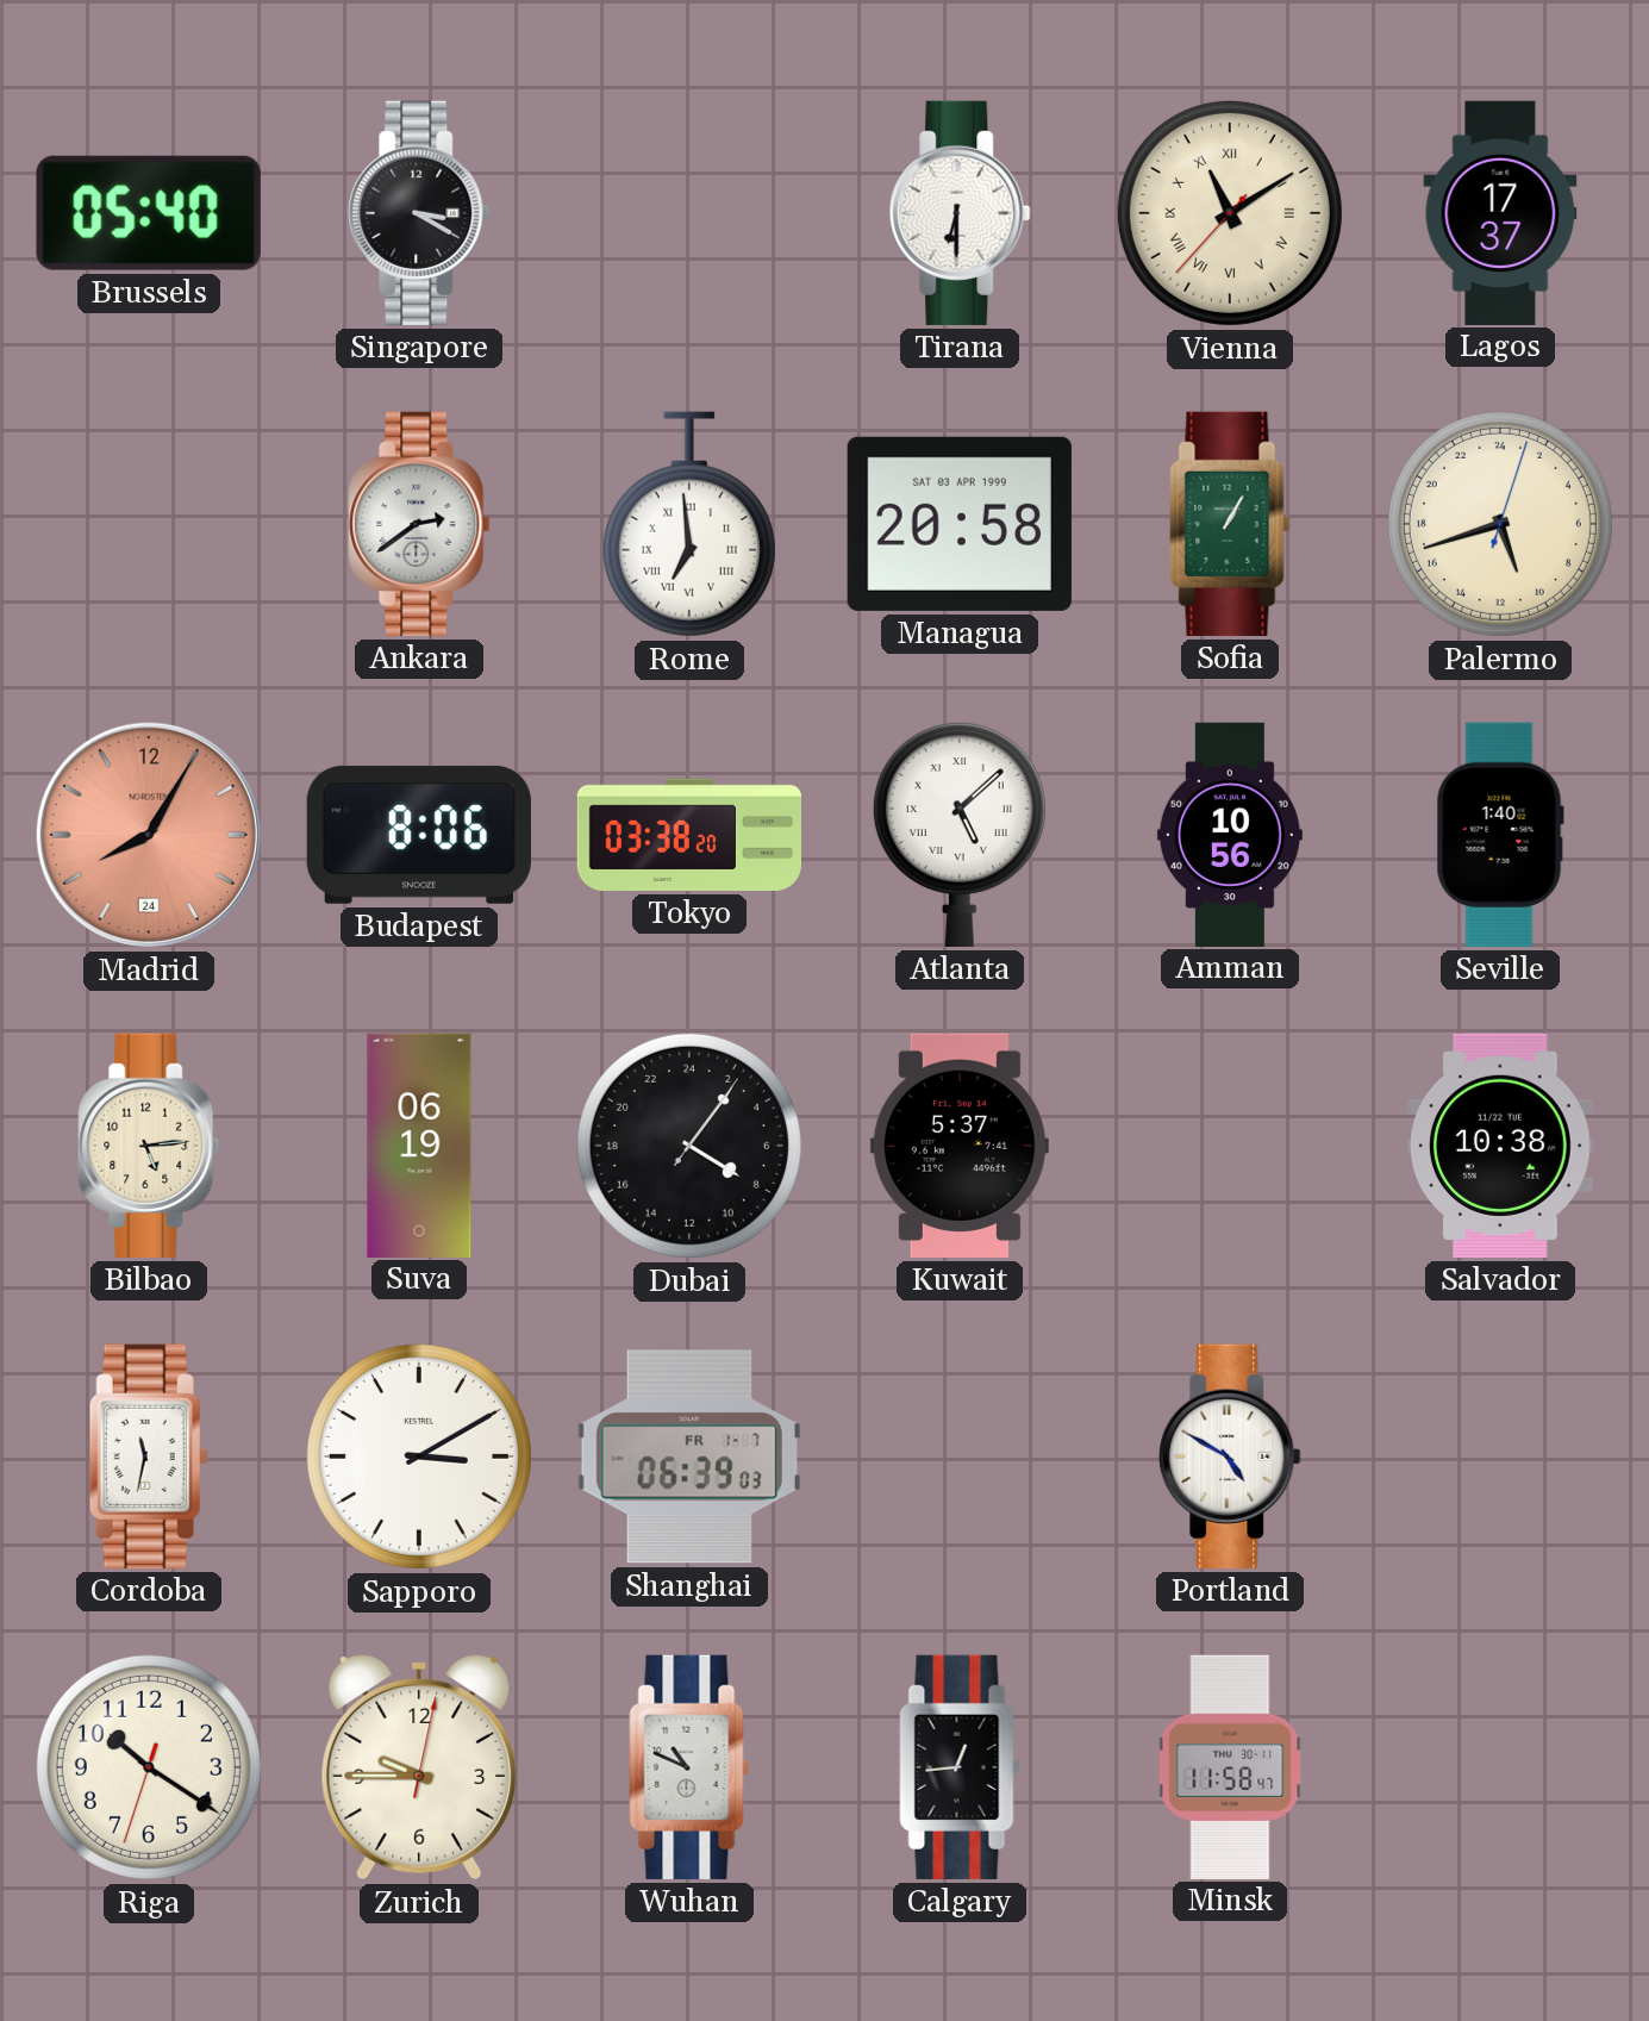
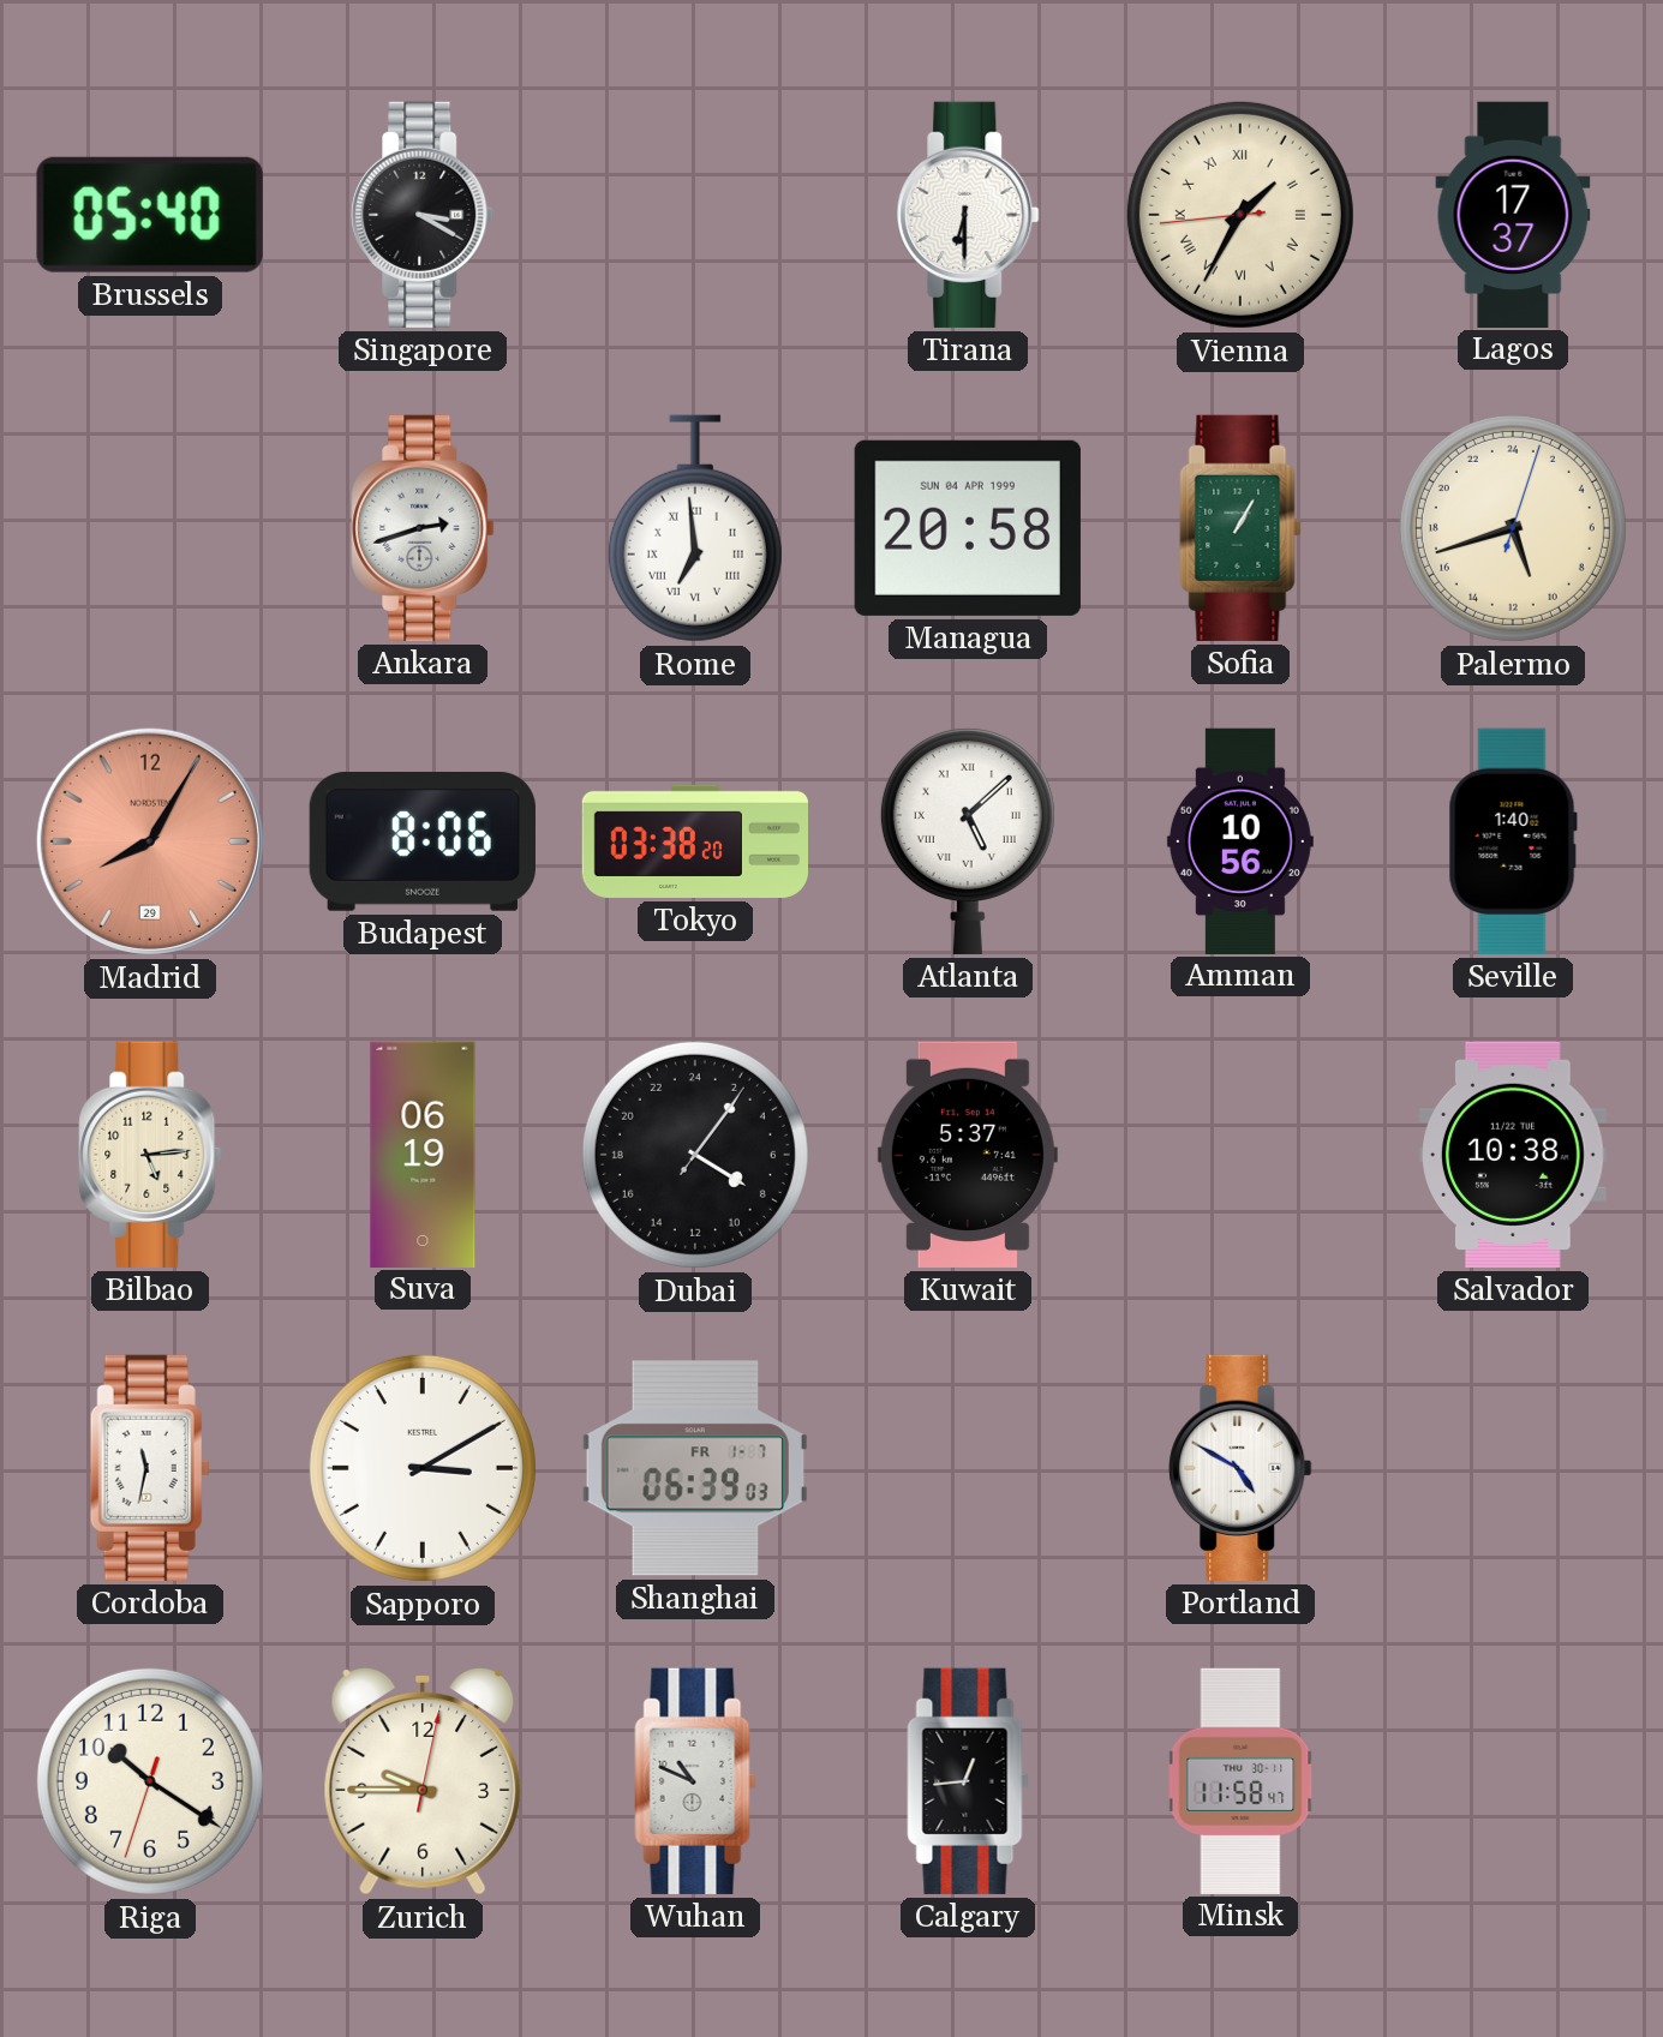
Vienna: 11:09 -> 1:34
Ankara: 2:39 -> 2:42
Managua date: SAT 03 APR 1999 -> SUN 04 APR 1999
Madrid date: 24 -> 29
